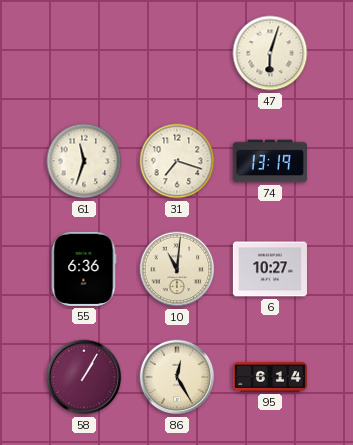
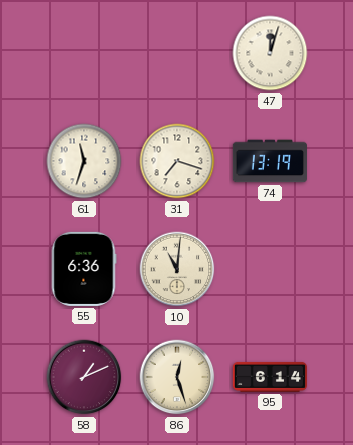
47: 6:03 -> 12:03
6: 10:27 -> none
58: 1:05 -> 1:11
86: 12:25 -> 12:27
